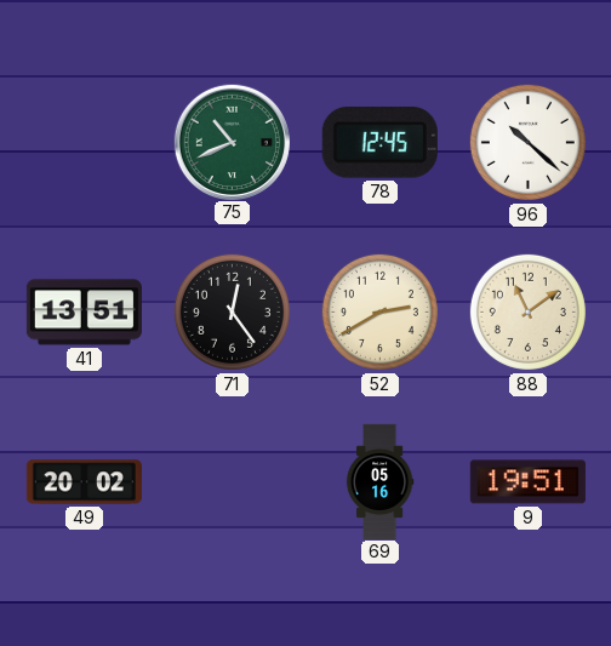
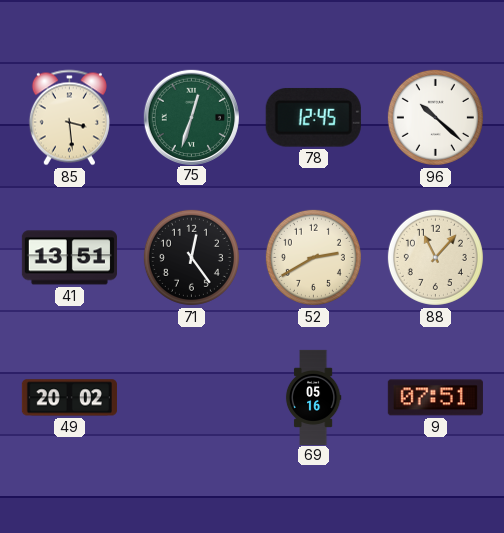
85: none -> 3:29
75: 10:41 -> 12:33
88: 11:09 -> 11:07
9: 19:51 -> 07:51
